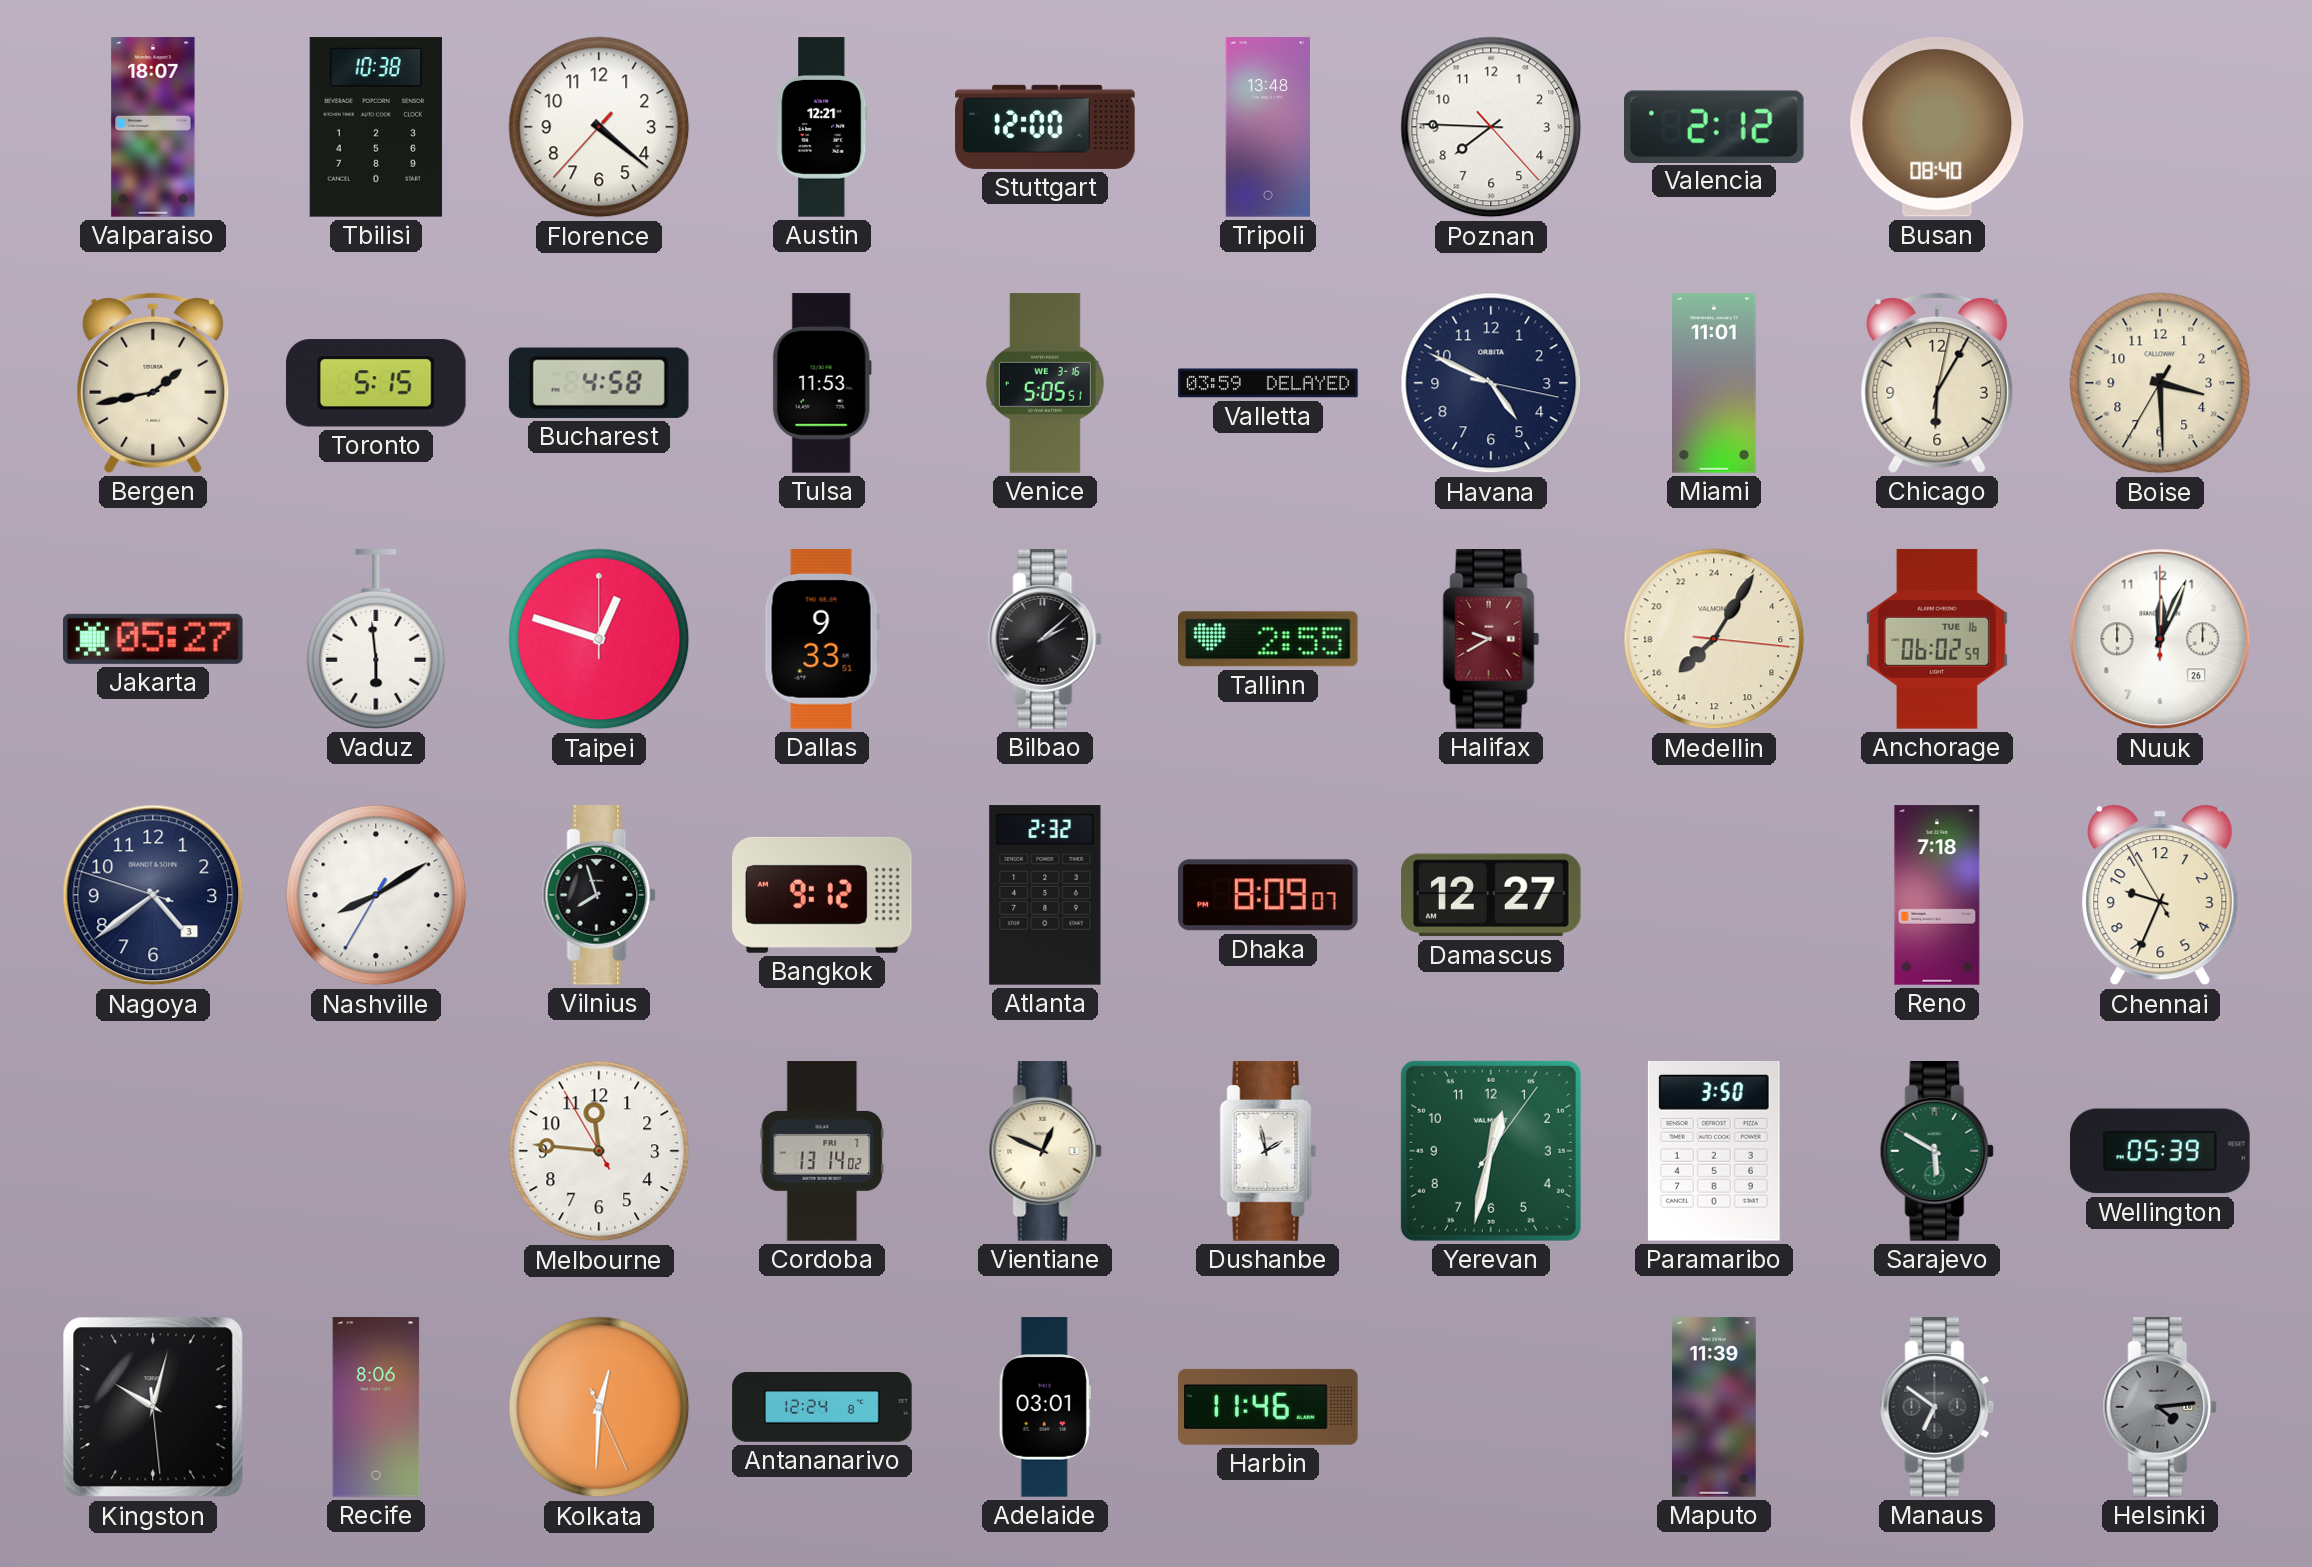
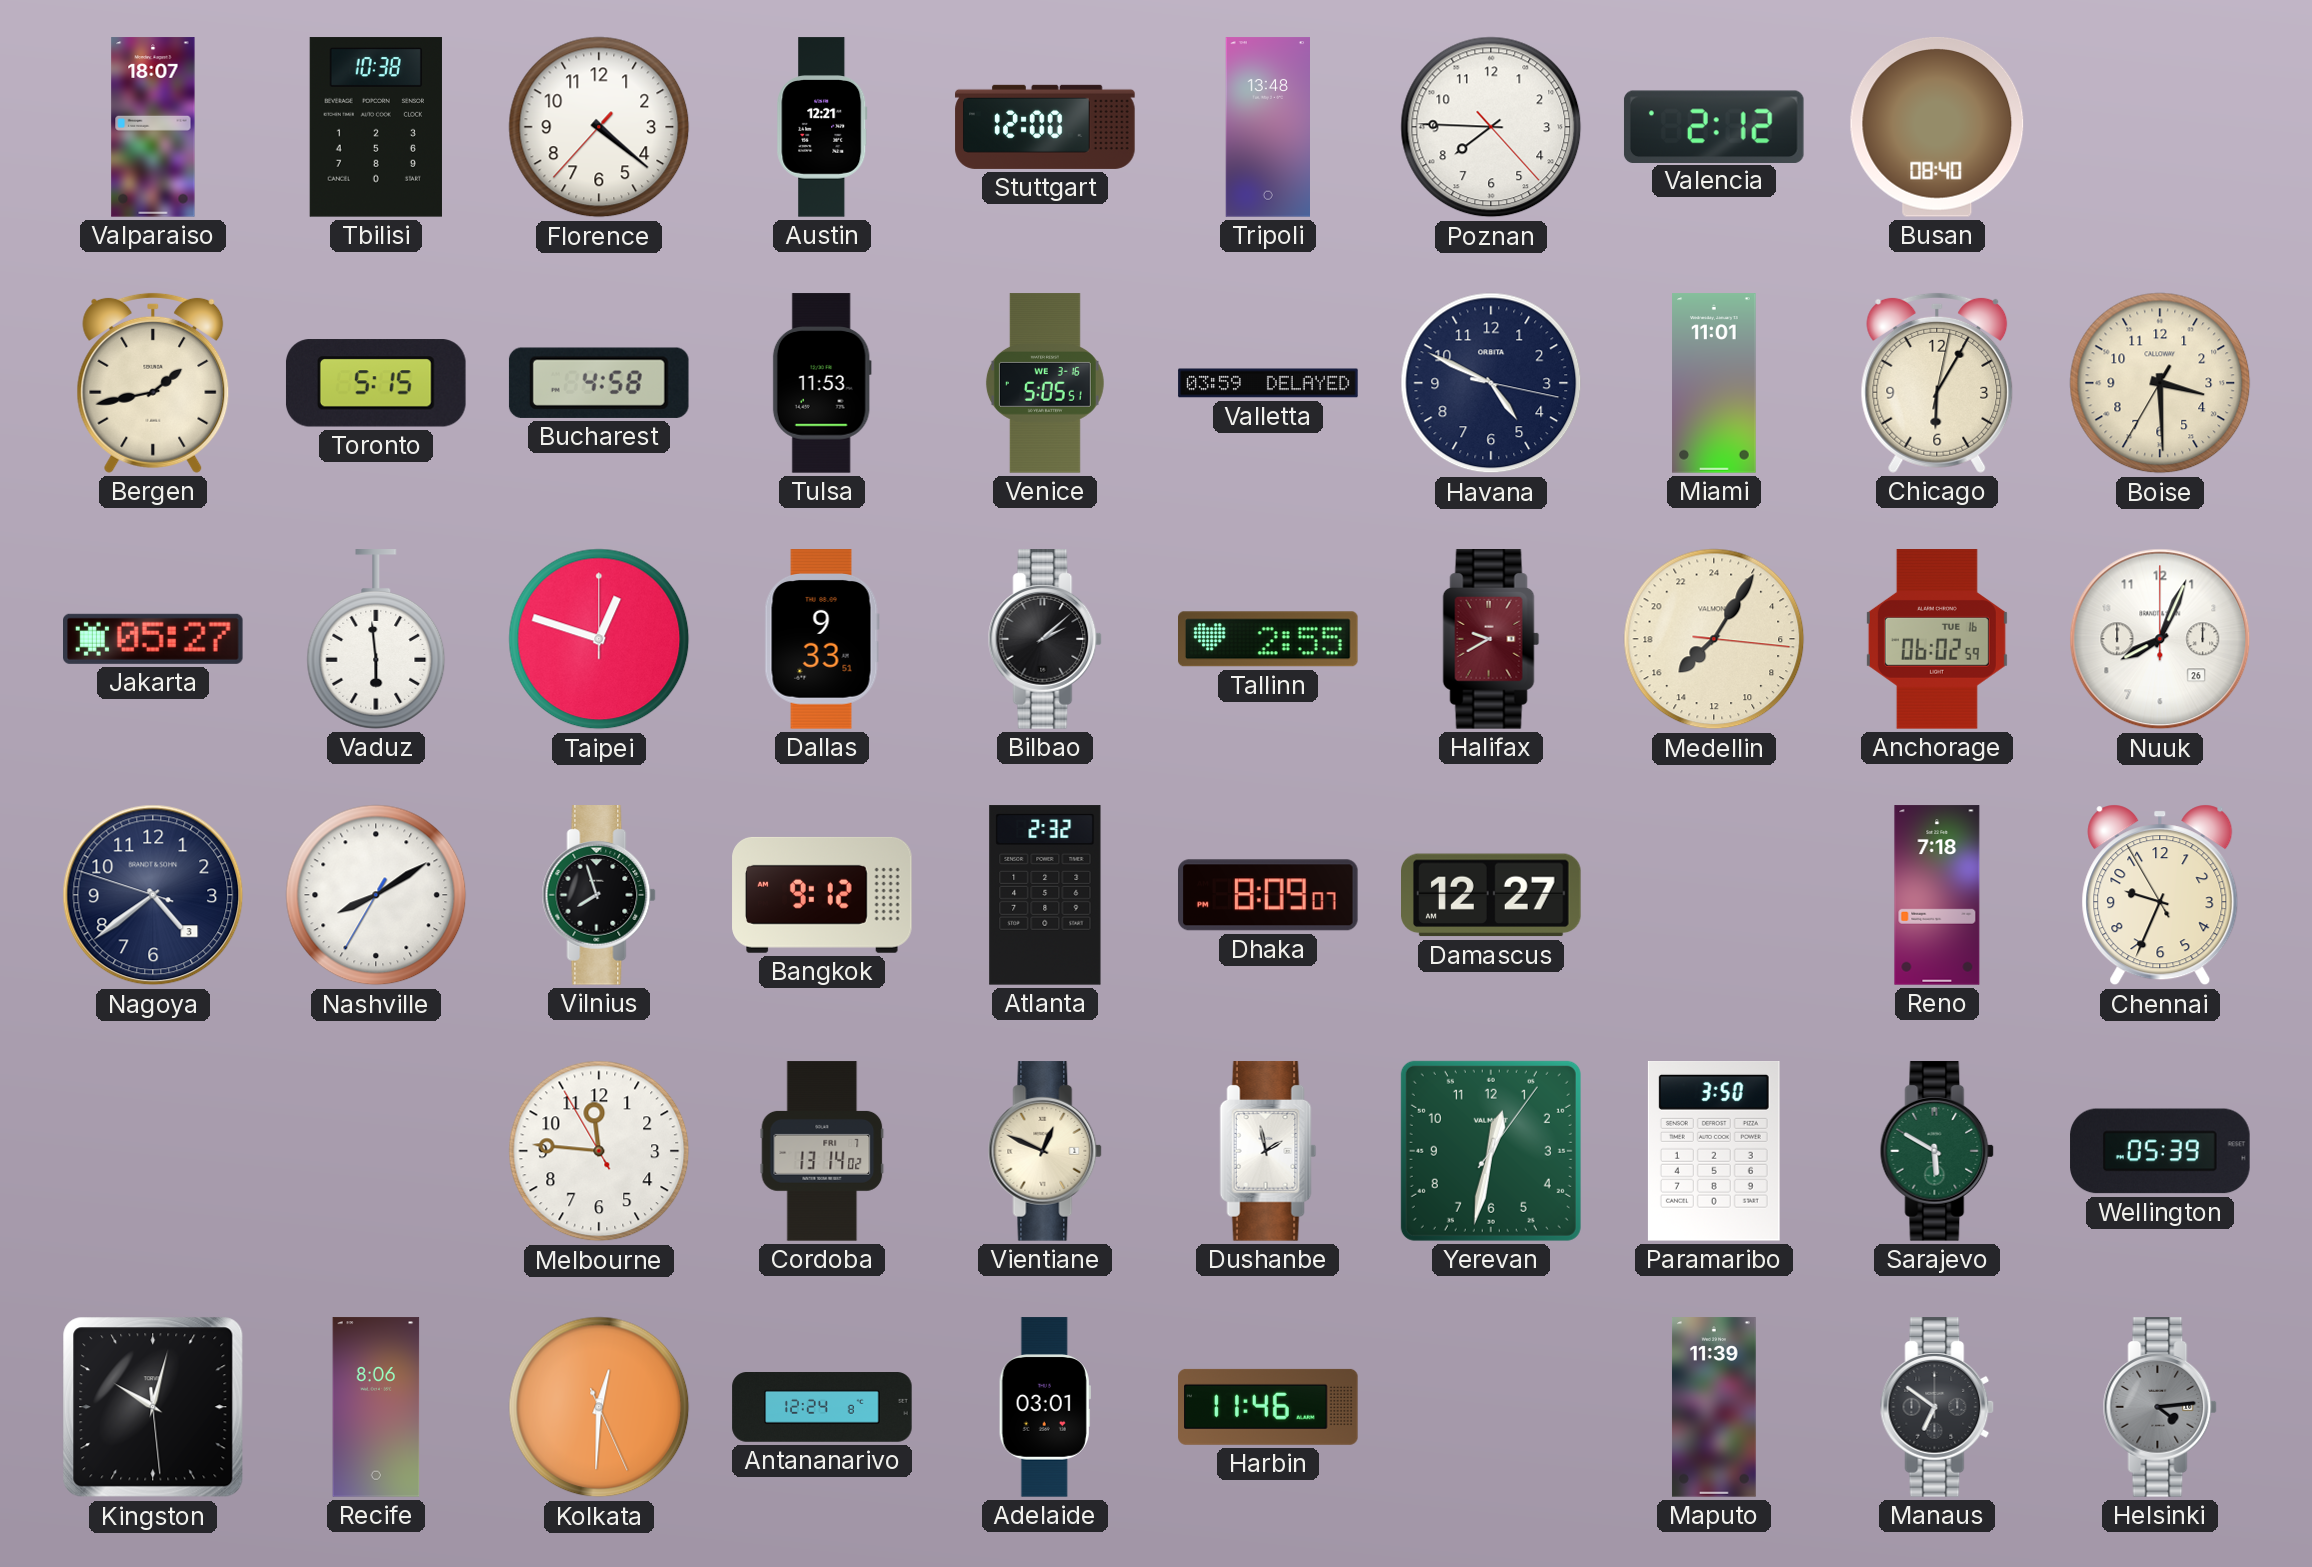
Nuuk: 12:04 -> 8:04
